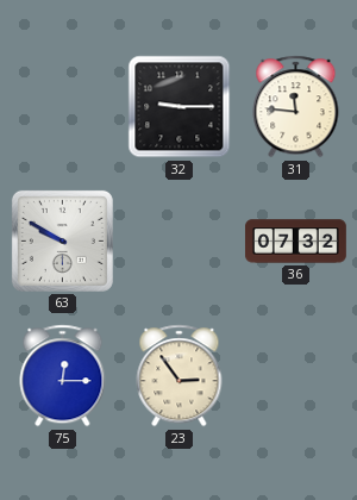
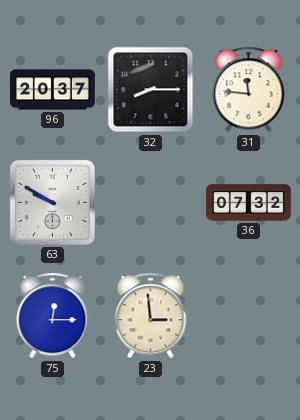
96: none -> 20:37
32: 9:15 -> 8:15
23: 2:54 -> 2:59
